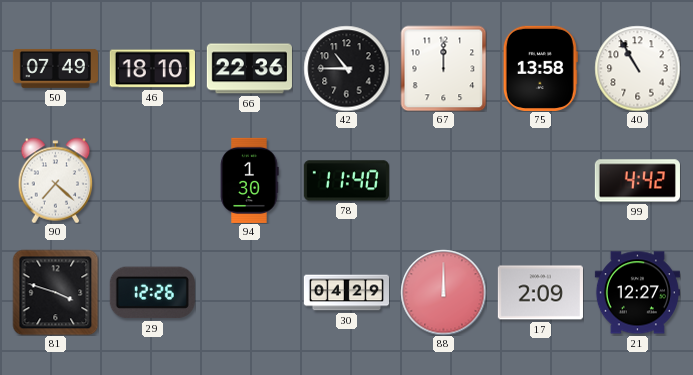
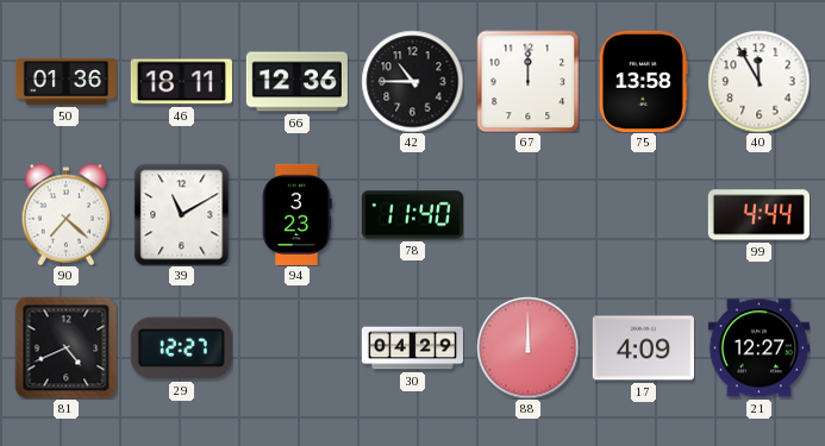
50: 07:49 -> 01:36
46: 18:10 -> 18:11
66: 22:36 -> 12:36
40: 10:55 -> 11:55
39: none -> 11:10
94: 1:30 -> 3:23
99: 4:42 -> 4:44
81: 3:48 -> 4:41
29: 12:26 -> 12:27
17: 2:09 -> 4:09
